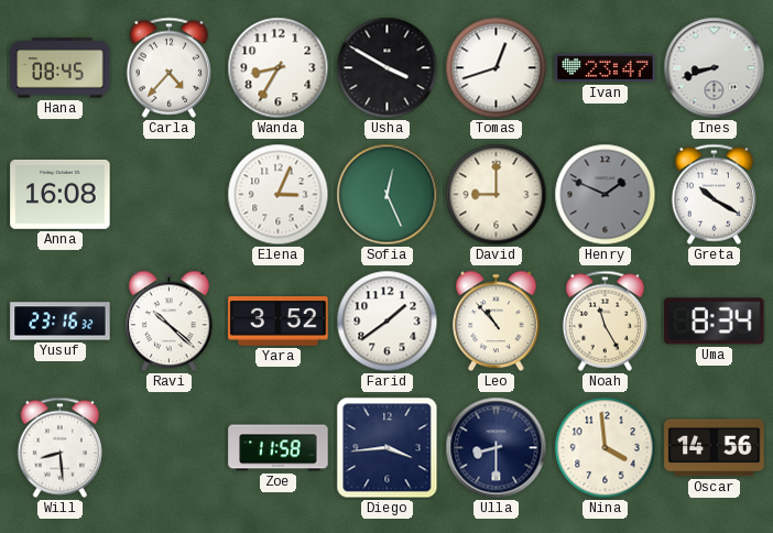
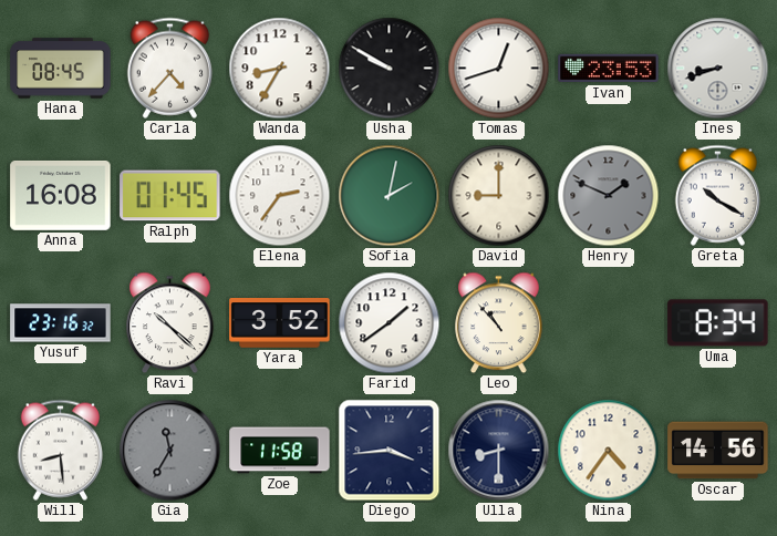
Usha: 3:50 -> 9:50
Ivan: 23:47 -> 23:53
Ralph: none -> 01:45
Elena: 3:04 -> 2:36
Sofia: 12:26 -> 2:02
Noah: 11:25 -> none
Gia: none -> 11:35
Nina: 3:59 -> 4:36
